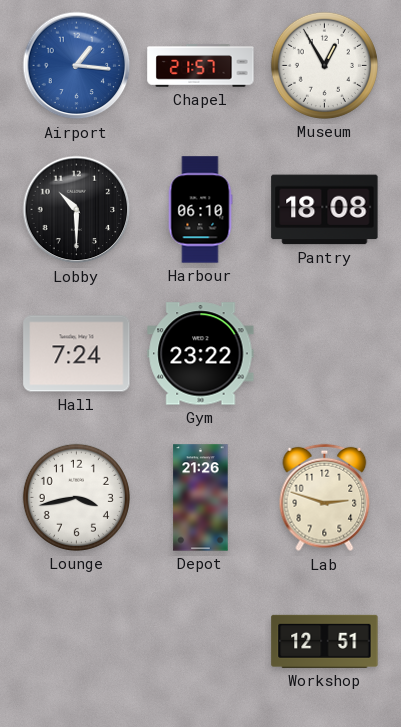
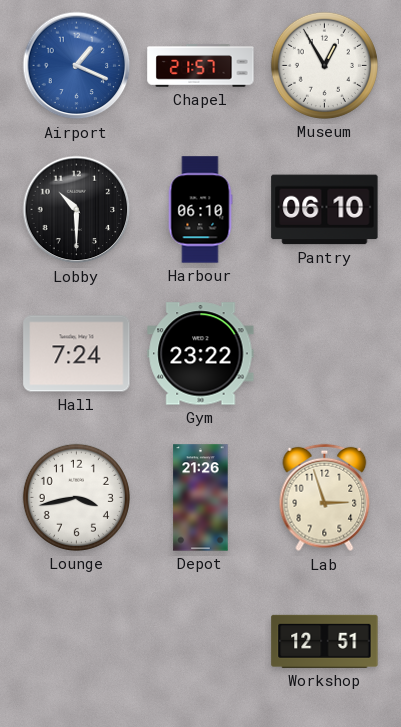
Airport: 1:16 -> 1:19
Pantry: 18:08 -> 06:10
Lab: 2:48 -> 2:57
